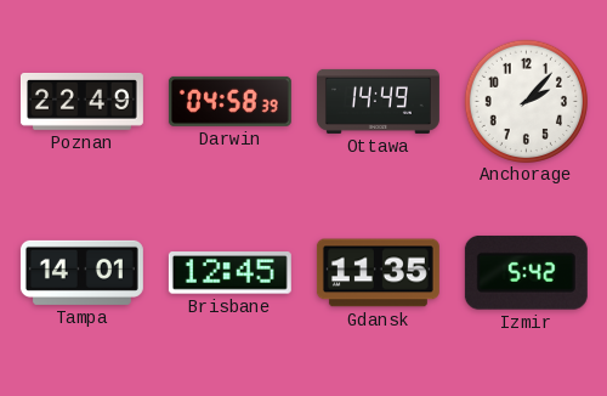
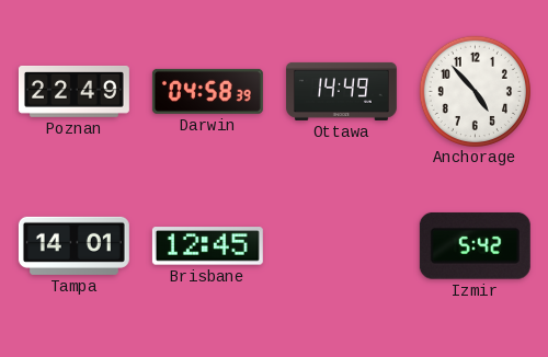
Anchorage: 2:07 -> 4:53
Gdansk: 11:35 -> none
